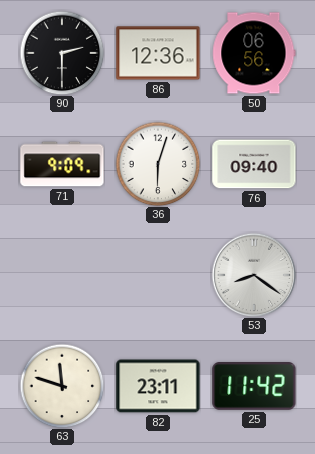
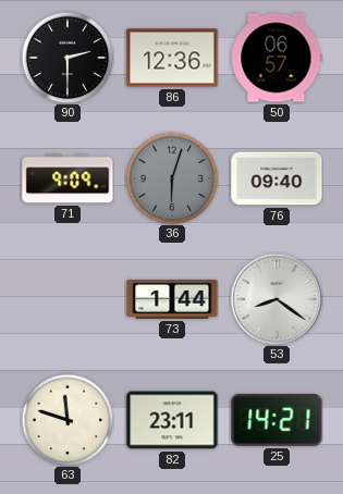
50: 06:56 -> 06:57
36 dial: white -> grey
73: none -> 1:44
25: 11:42 -> 14:21
